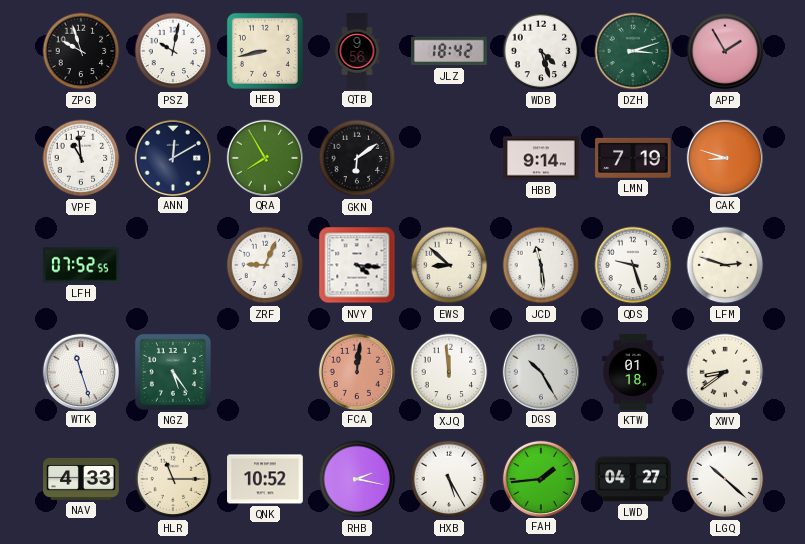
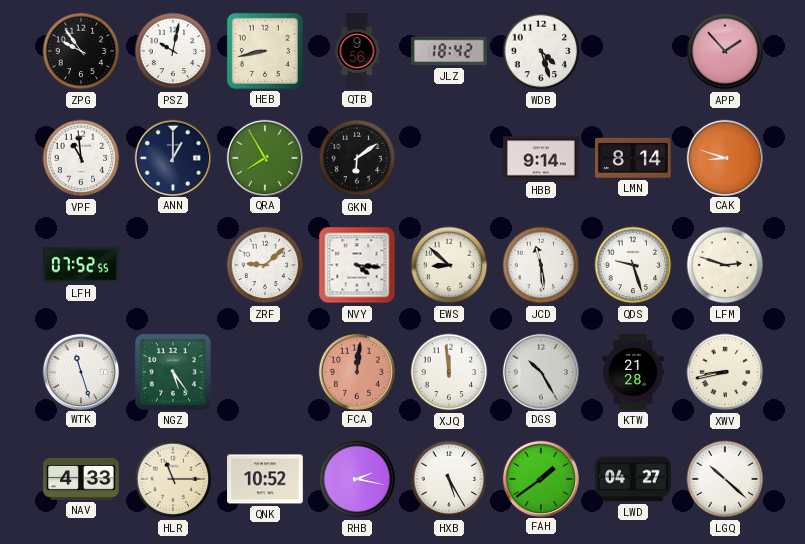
ZPG: 9:57 -> 9:54
DZH: 3:12 -> none
APP: 1:55 -> 1:53
ANN: 12:10 -> 1:00
LMN: 7:19 -> 8:14
ZRF: 9:04 -> 9:08
KTW: 01:18 -> 21:28
XWV: 8:39 -> 8:43
FAH: 1:44 -> 1:39
